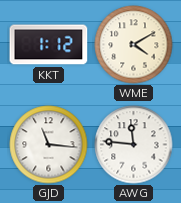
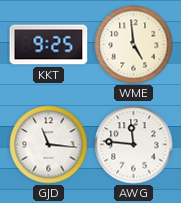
KKT: 1:12 -> 9:25
WME: 4:10 -> 4:59
